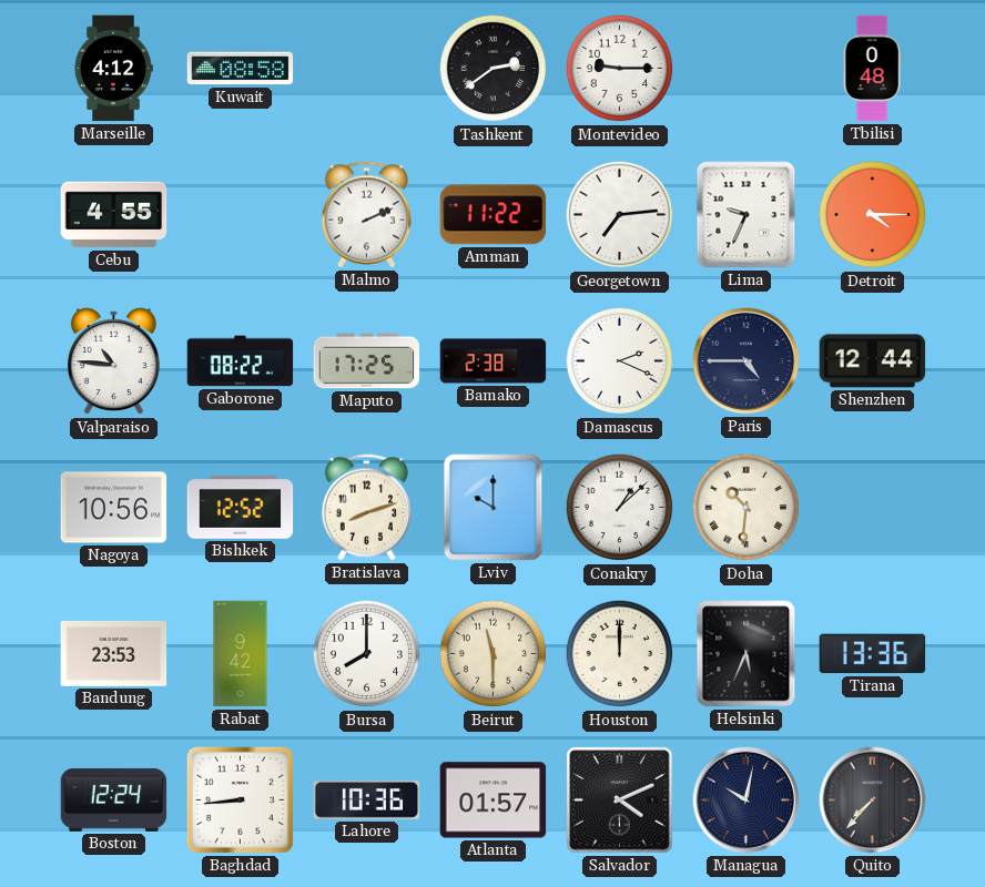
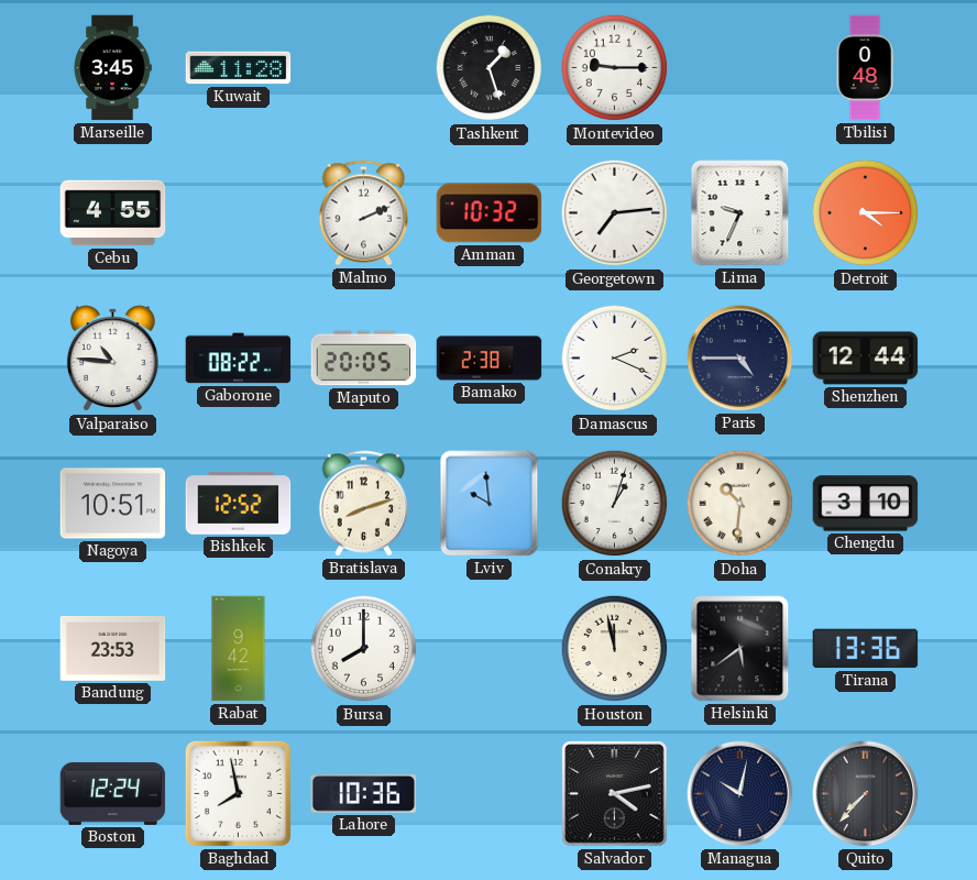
Marseille: 4:12 -> 3:45
Kuwait: 08:58 -> 11:28
Tashkent: 2:39 -> 1:27
Amman: 11:22 -> 10:32
Maputo: 17:25 -> 20:05
Nagoya: 10:56 -> 10:51
Lviv: 10:00 -> 9:59
Conakry: 1:08 -> 1:03
Chengdu: none -> 3:10
Beirut: 11:30 -> none
Houston: 12:00 -> 11:58
Helsinki: 5:34 -> 5:39
Baghdad: 8:44 -> 7:58
Atlanta: 01:57 -> none
Salvador: 4:11 -> 4:13
